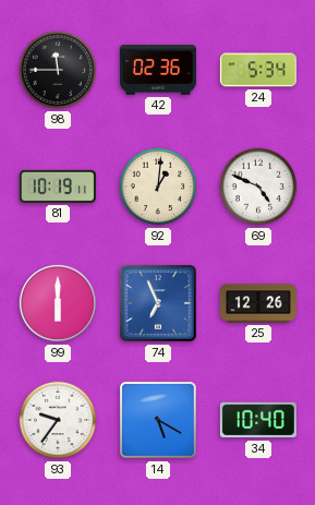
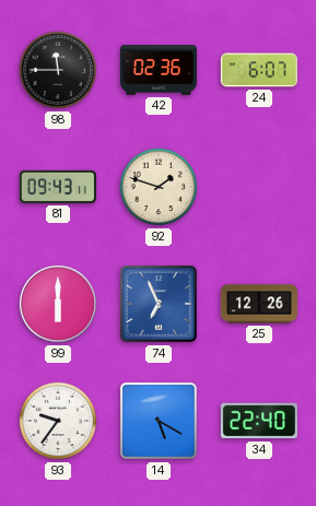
24: 5:34 -> 6:07
81: 10:19 -> 09:43
92: 1:01 -> 1:48
69: 4:49 -> none
34: 10:40 -> 22:40
